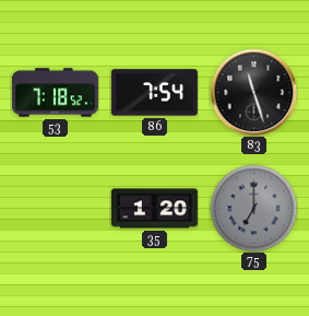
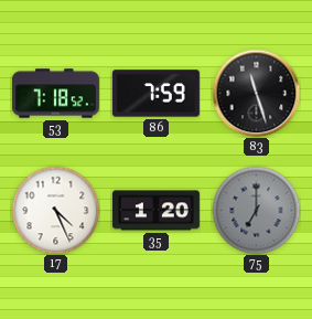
86: 7:54 -> 7:59
17: none -> 4:26
